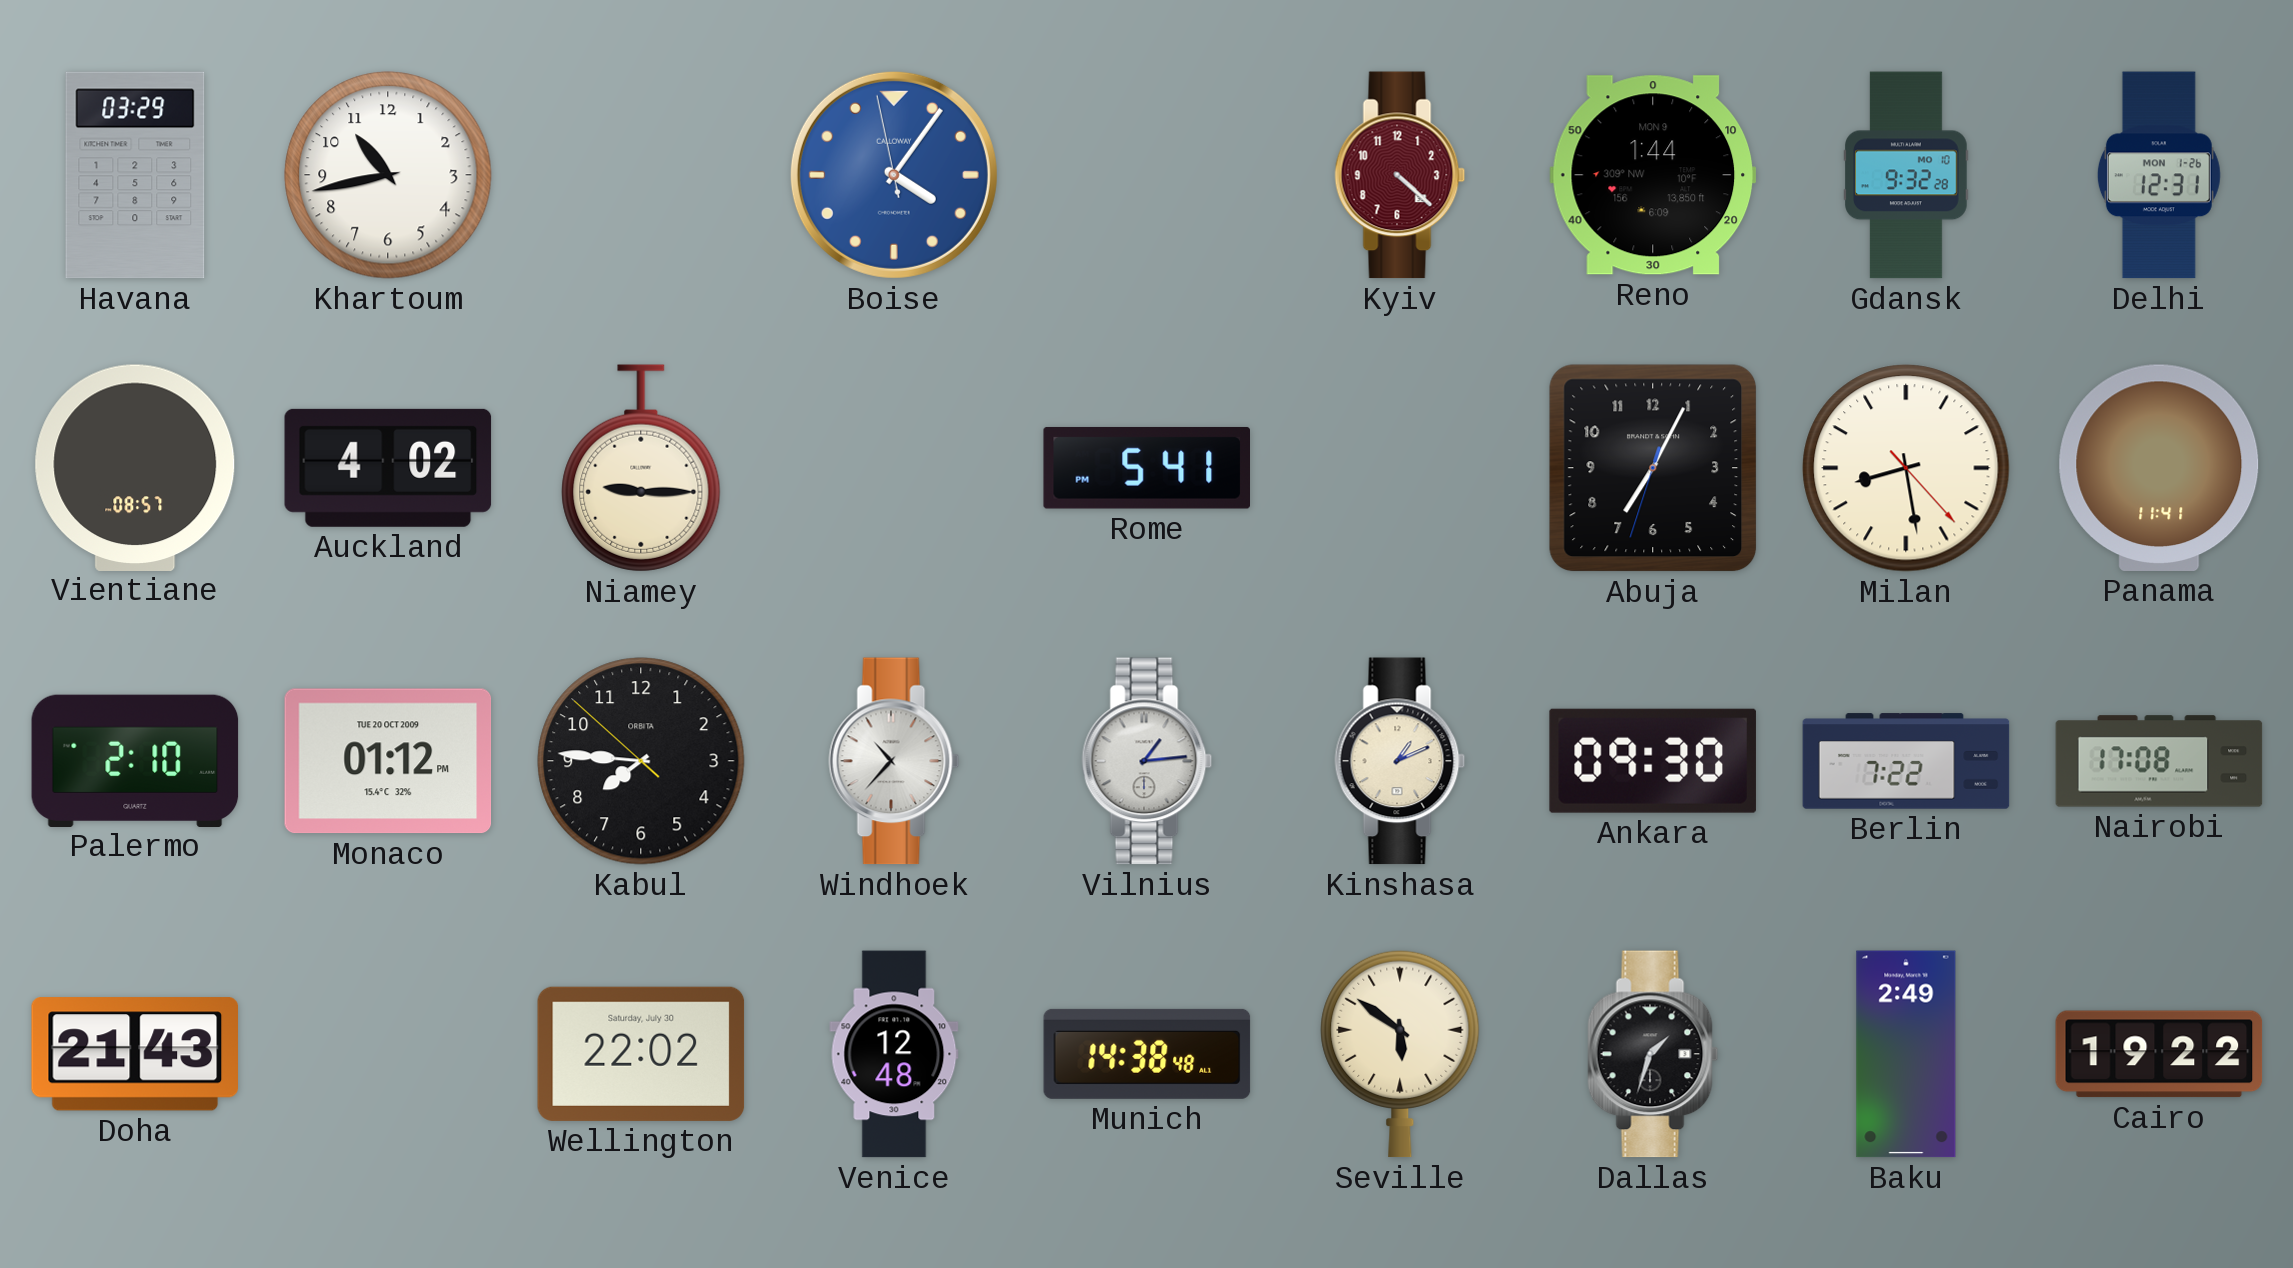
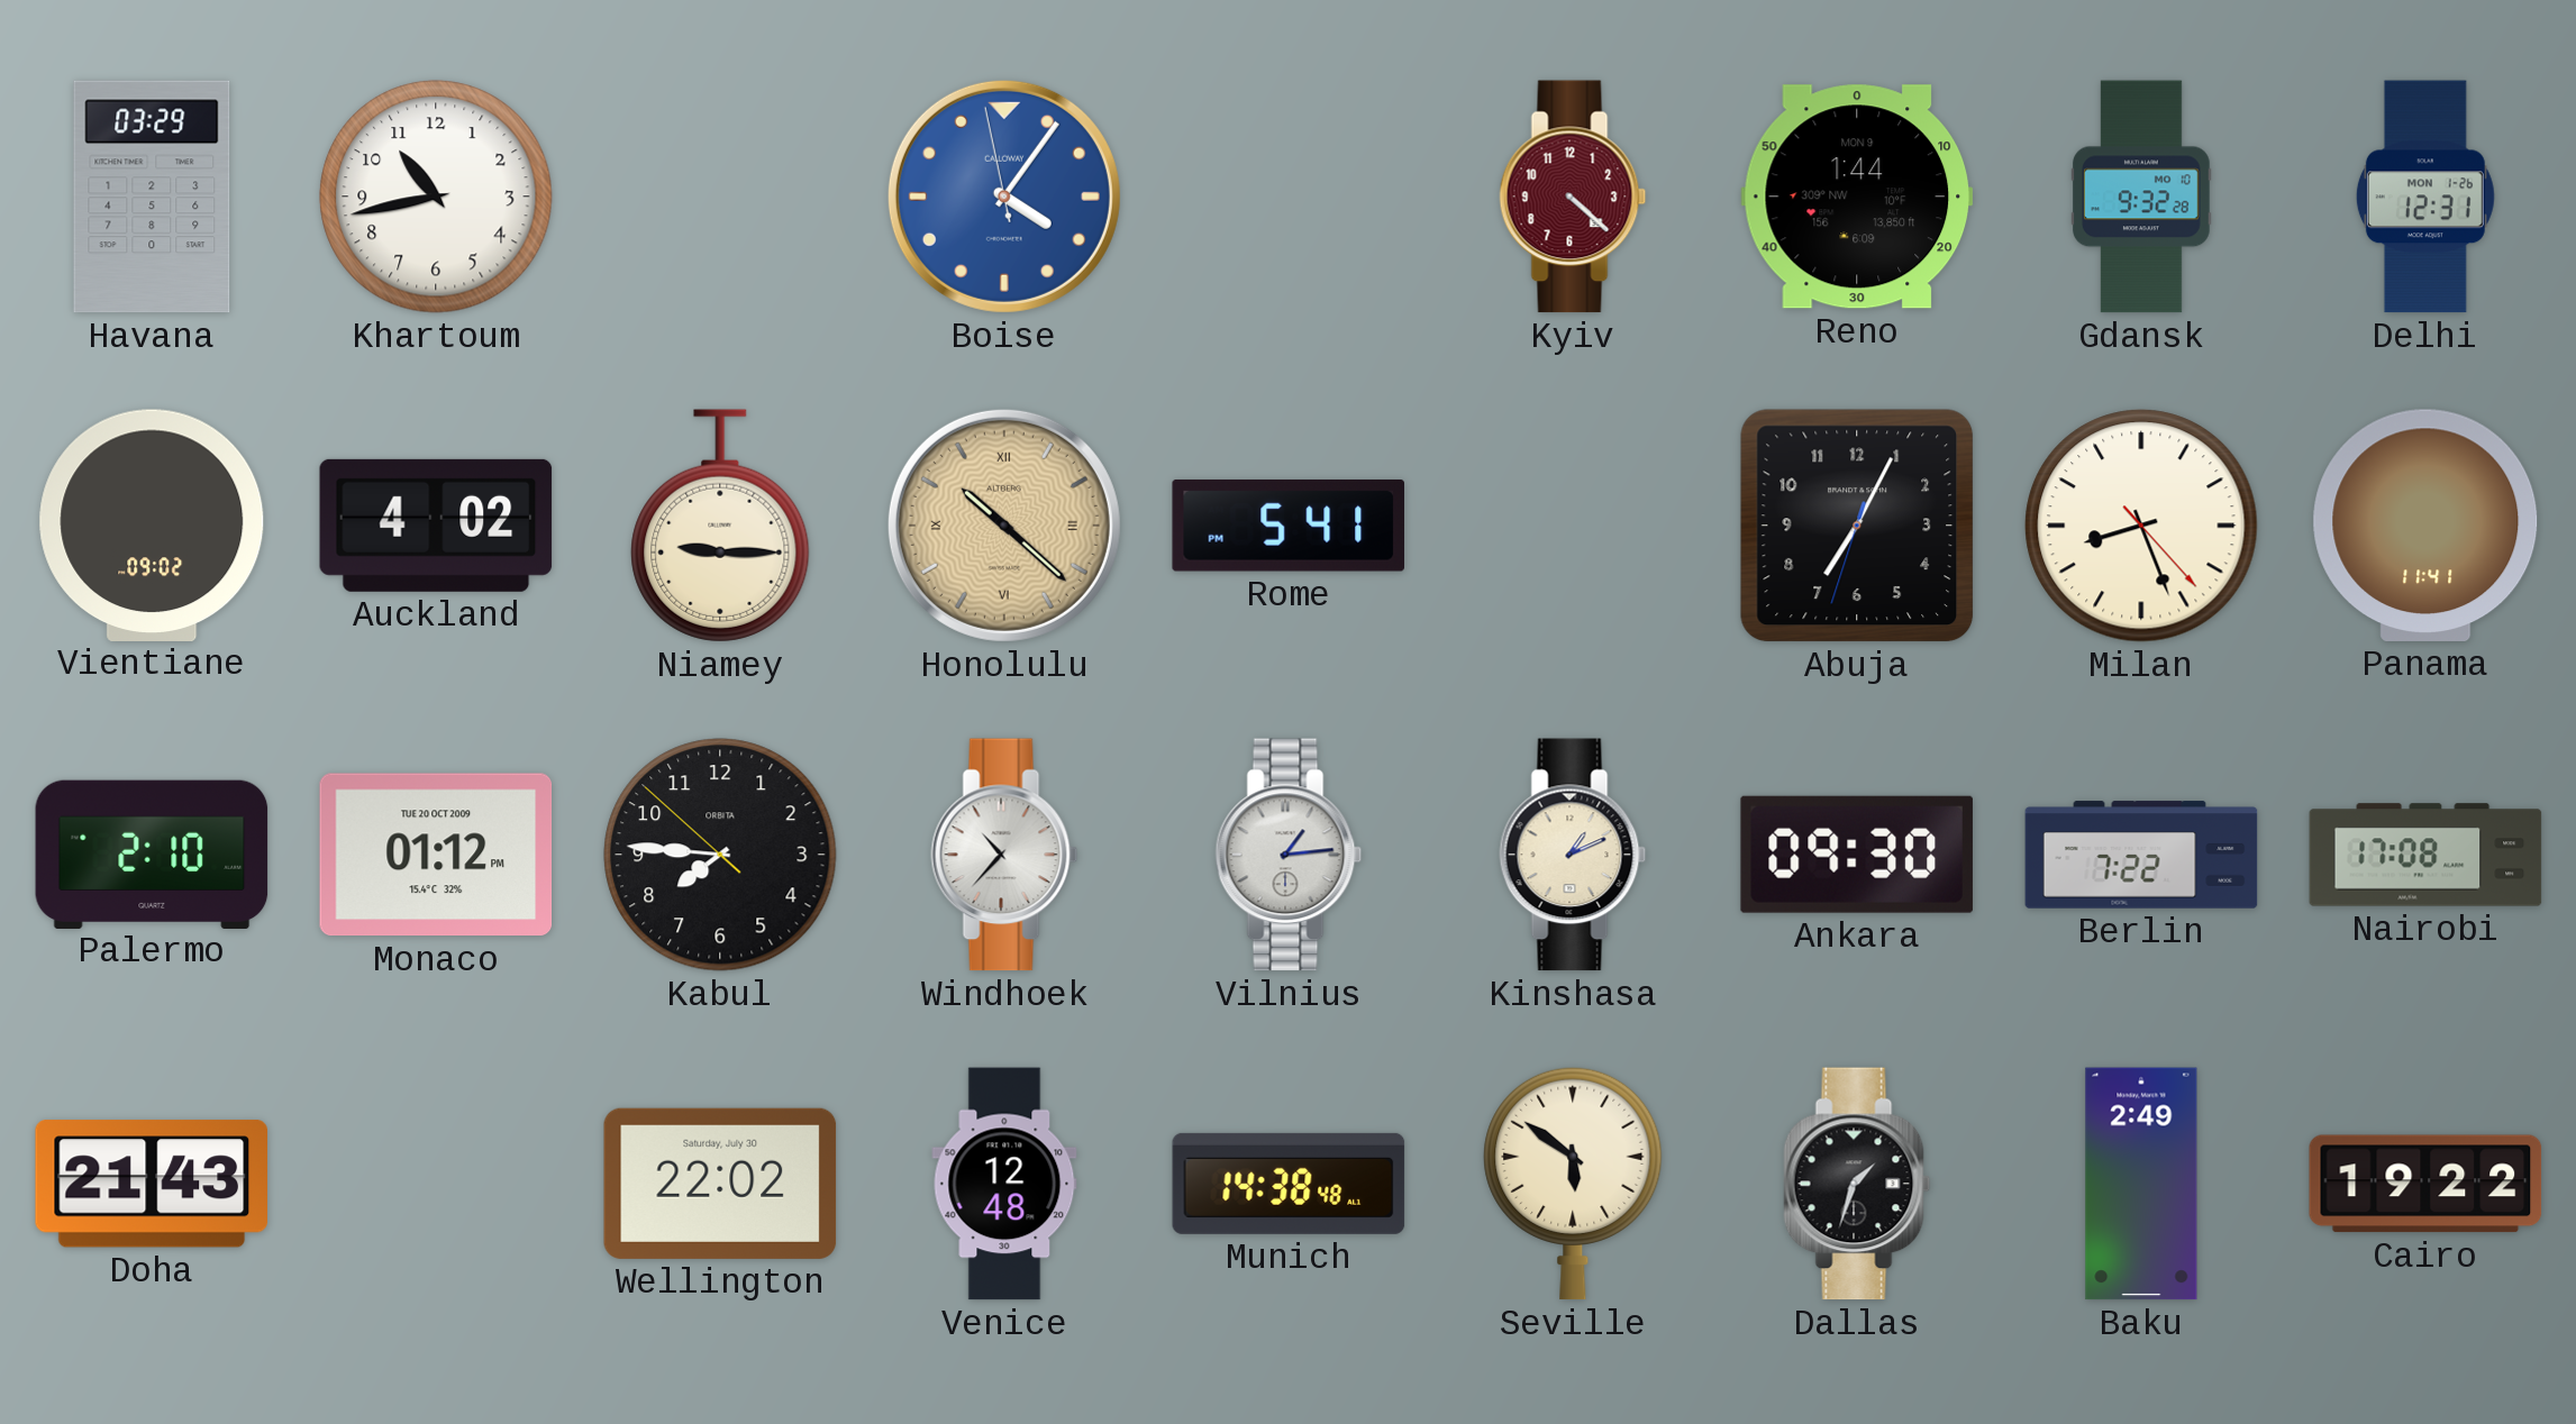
Vientiane: 08:57 -> 09:02
Honolulu: none -> 10:22
Milan: 8:28 -> 8:26
